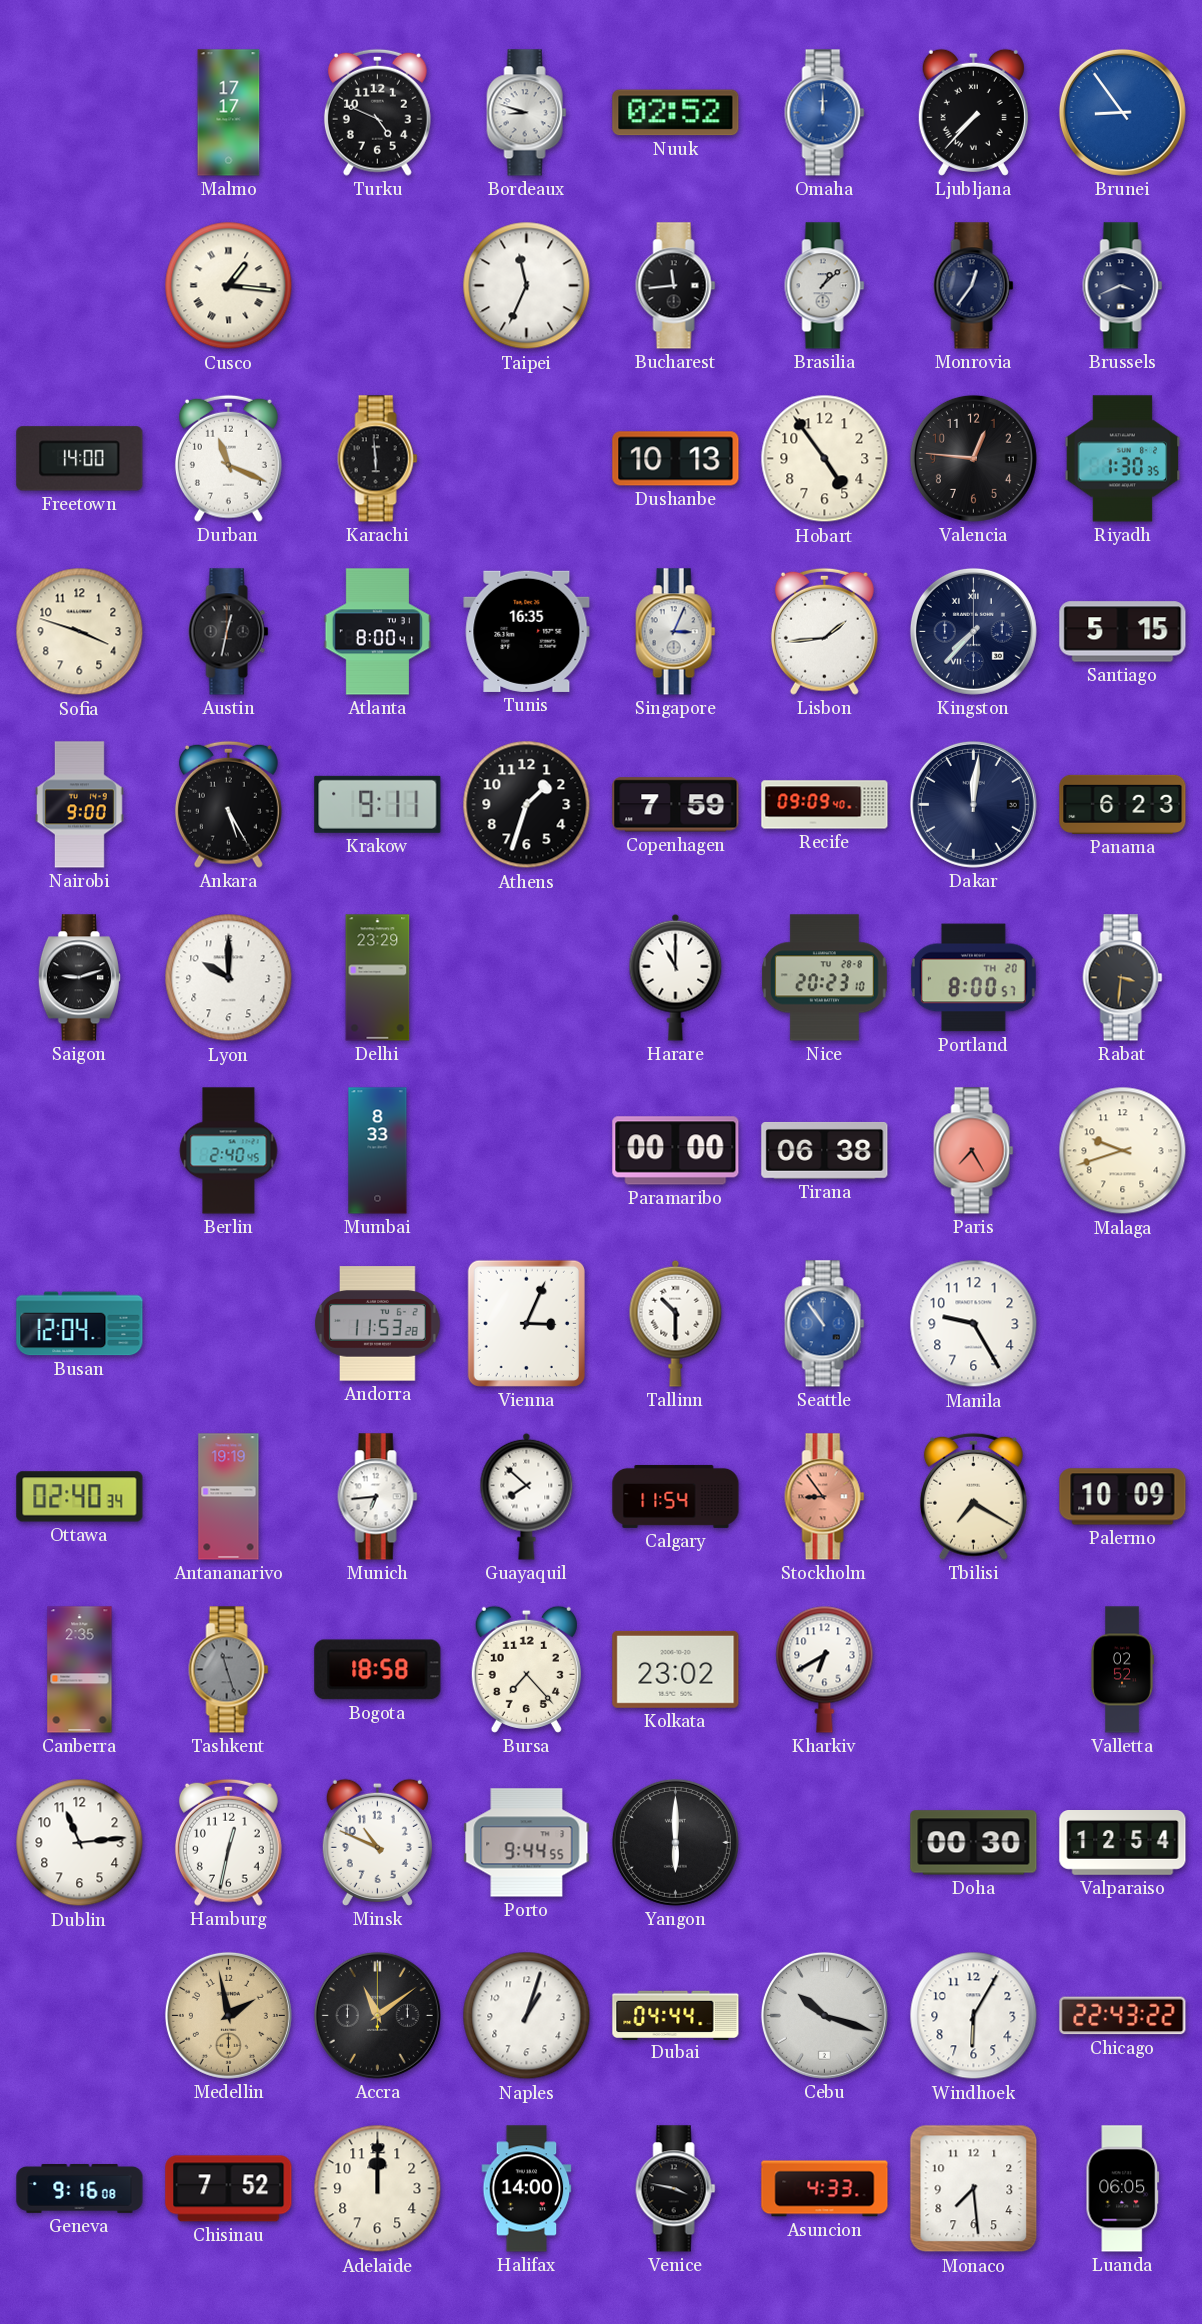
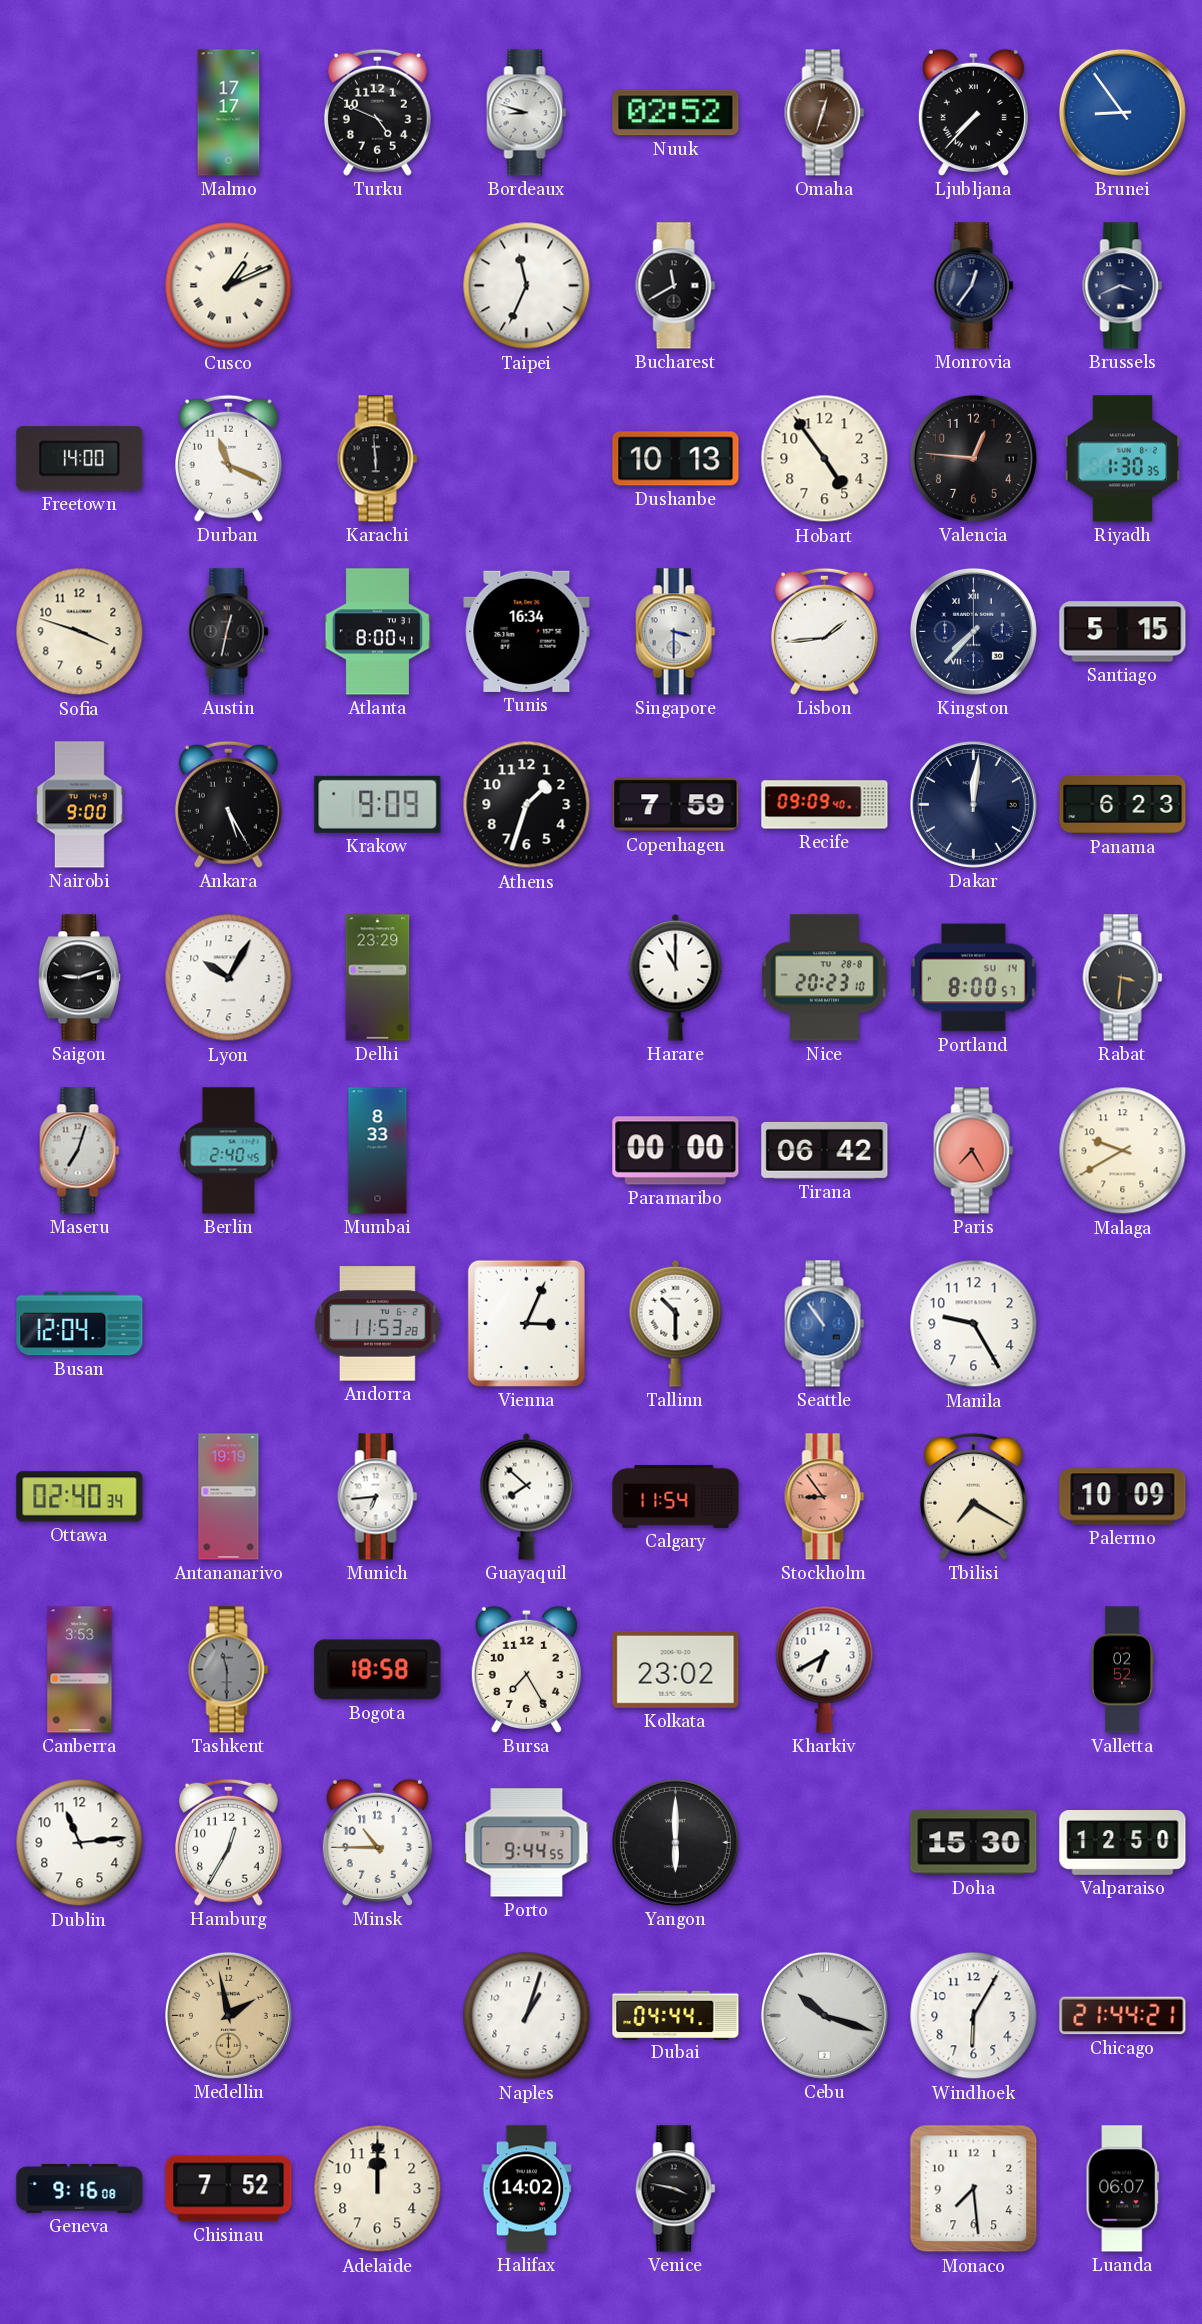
Omaha: 12:00 -> 12:33
Omaha dial: blue -> brown
Cusco: 1:16 -> 1:11
Bucharest: 11:44 -> 11:40
Brasilia: 1:08 -> none
Tunis: 16:35 -> 16:34
Singapore: 3:04 -> 3:30
Krakow: 9:11 -> 9:09
Lyon: 10:00 -> 10:05
Portland date: TH 20 -> SU 14
Maseru: none -> 7:03
Tirana: 06:38 -> 06:42
Malaga: 9:42 -> 9:40
Canberra: 2:35 -> 3:53
Tashkent: 11:27 -> 11:30
Bursa: 7:23 -> 7:25
Hamburg: 12:32 -> 12:35
Minsk: 10:49 -> 10:45
Doha: 00:30 -> 15:30
Valparaiso: 12:54 -> 12:50
Accra: 11:09 -> none
Chicago: 22:43 -> 21:44
Halifax: 14:00 -> 14:02
Asuncion: 4:33 -> none
Luanda: 06:05 -> 06:07
